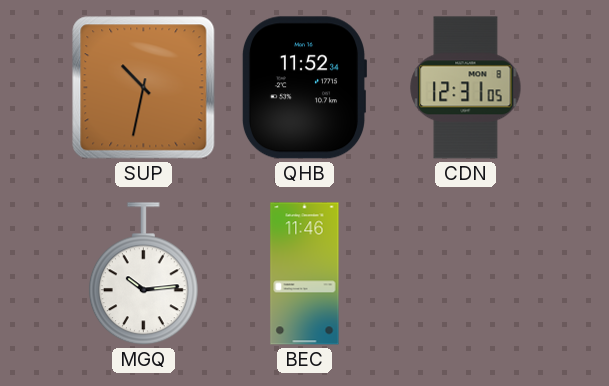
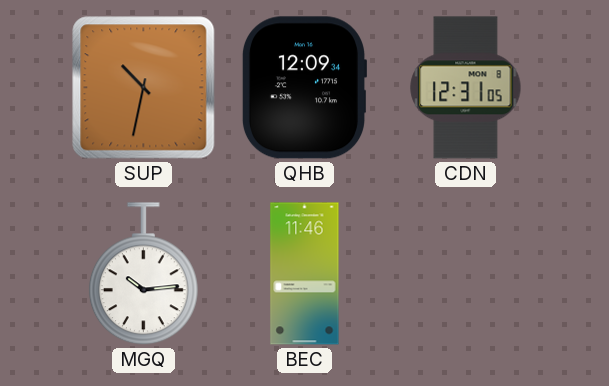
QHB: 11:52 -> 12:09
